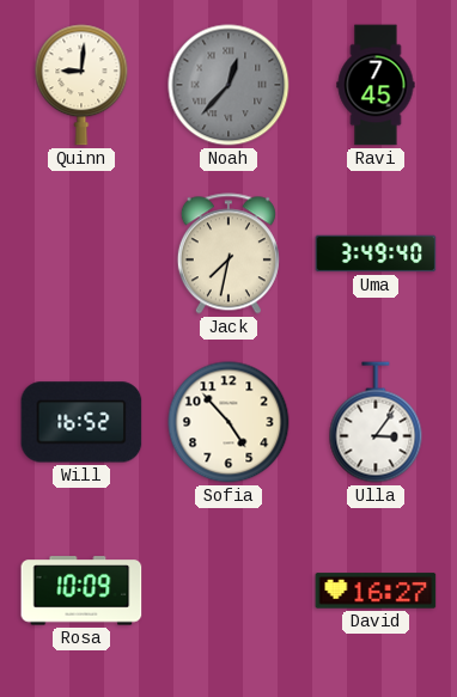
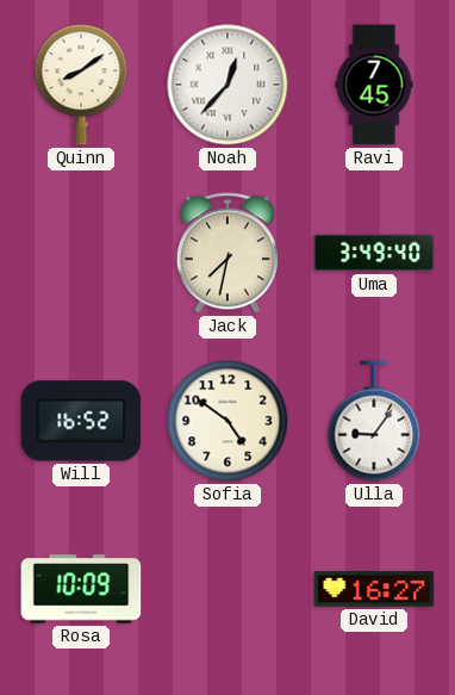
Quinn: 9:01 -> 8:09
Noah dial: grey -> white
Sofia: 4:53 -> 4:51
Ulla: 3:06 -> 9:06
